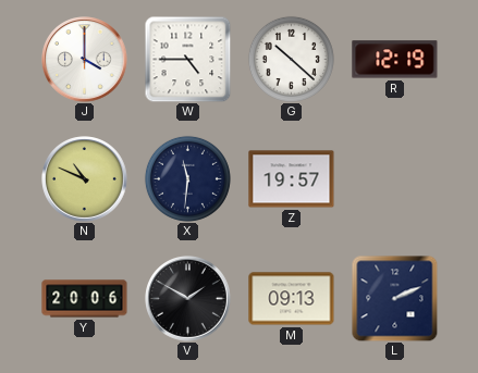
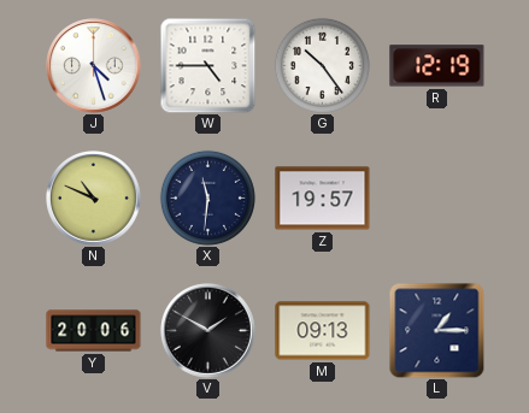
J: 4:00 -> 4:27
G: 10:22 -> 10:24
L: 2:11 -> 1:15
